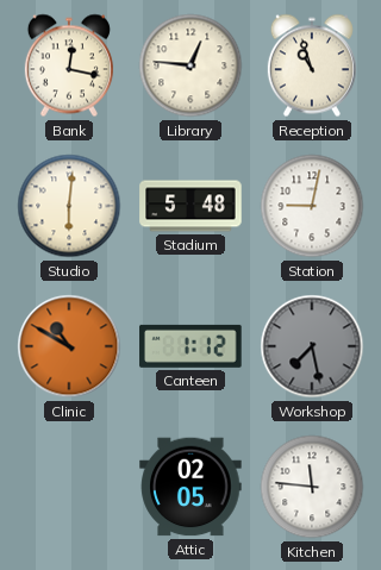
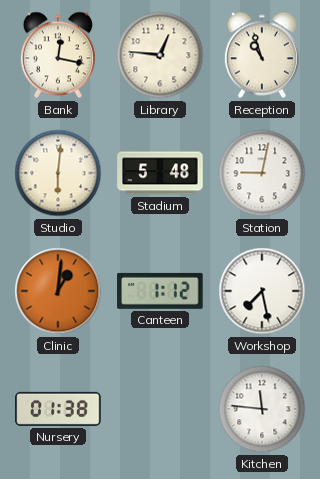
Clinic: 10:50 -> 1:01
Workshop dial: grey -> white
Nursery: none -> 01:38
Attic: 02:05 -> none
